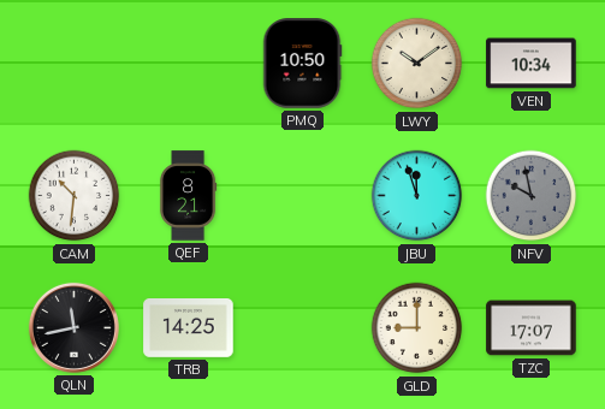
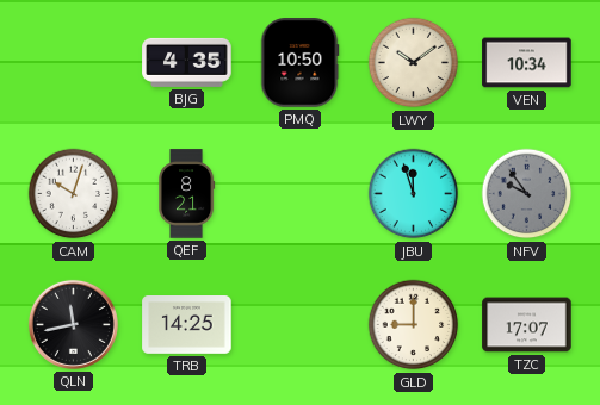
BJG: none -> 4:35
CAM: 10:31 -> 10:03
NFV: 9:58 -> 9:54
